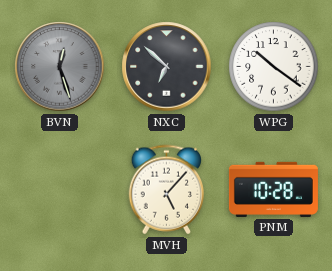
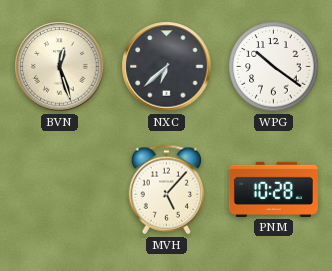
BVN dial: grey -> cream
NXC: 6:52 -> 6:38
